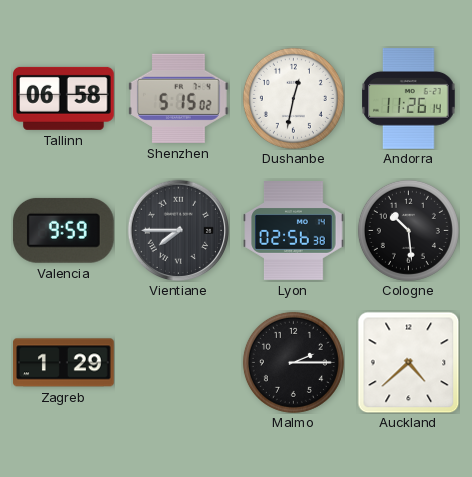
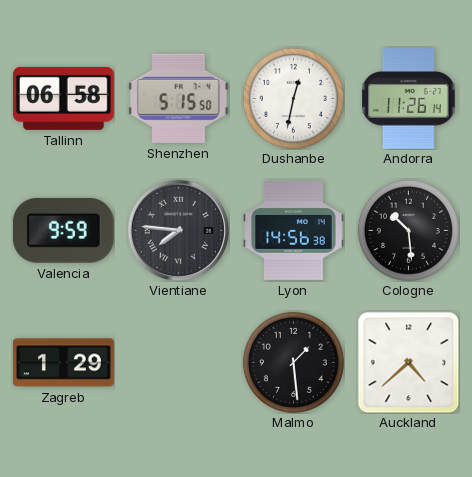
Shenzhen: 5:15:02 -> 5:15:50
Vientiane: 7:45 -> 7:46
Lyon: 02:56 -> 14:56
Malmo: 2:15 -> 1:29
